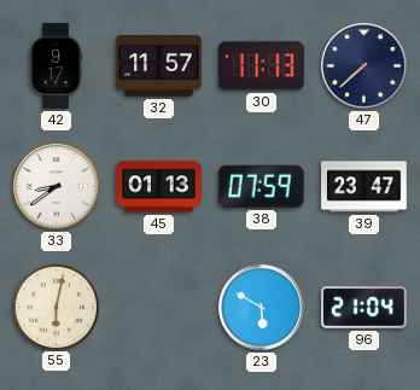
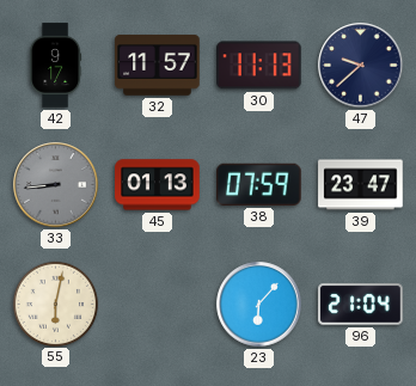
47: 7:38 -> 9:38
33: 8:39 -> 8:44
33 dial: white -> grey
23: 5:50 -> 6:07
